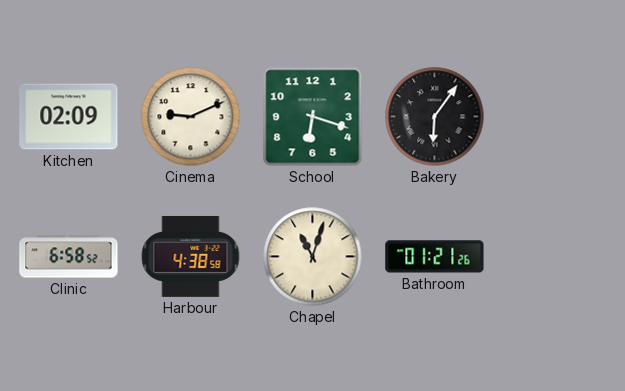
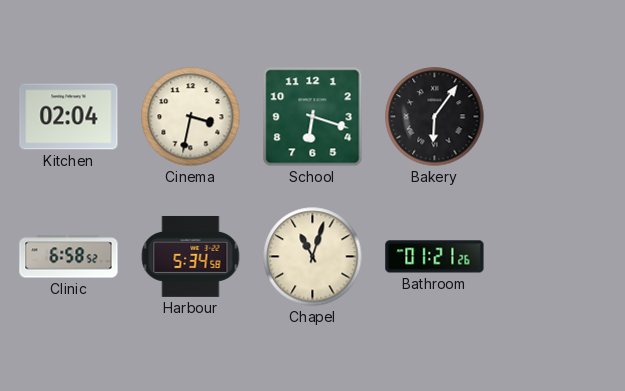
Kitchen: 02:09 -> 02:04
Cinema: 9:11 -> 3:32
Harbour: 4:38 -> 5:34
